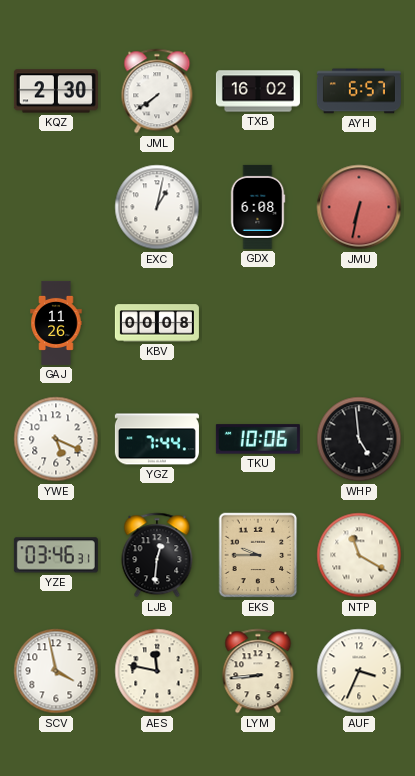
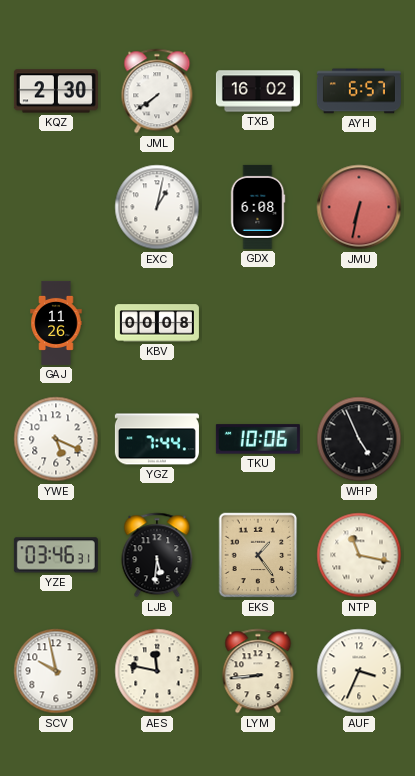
WHP: 4:59 -> 4:56
LJB: 12:31 -> 5:31
EKS: 9:45 -> 1:24
NTP: 11:20 -> 11:17
SCV: 3:58 -> 9:58
